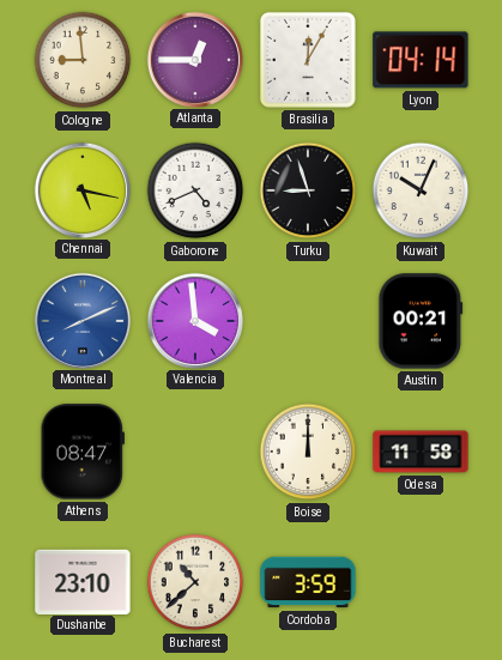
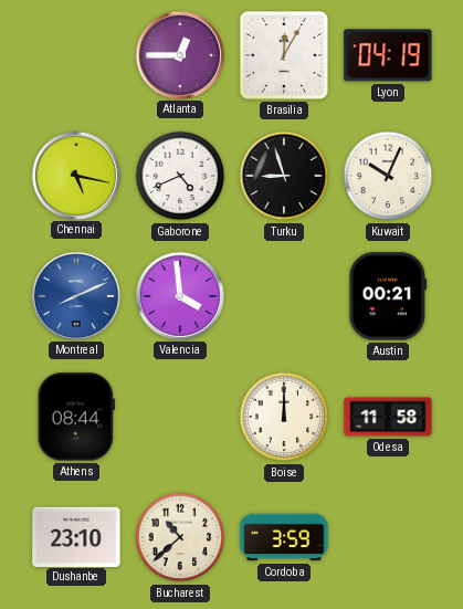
Cologne: 8:59 -> none
Lyon: 04:14 -> 04:19
Athens: 08:47 -> 08:44
